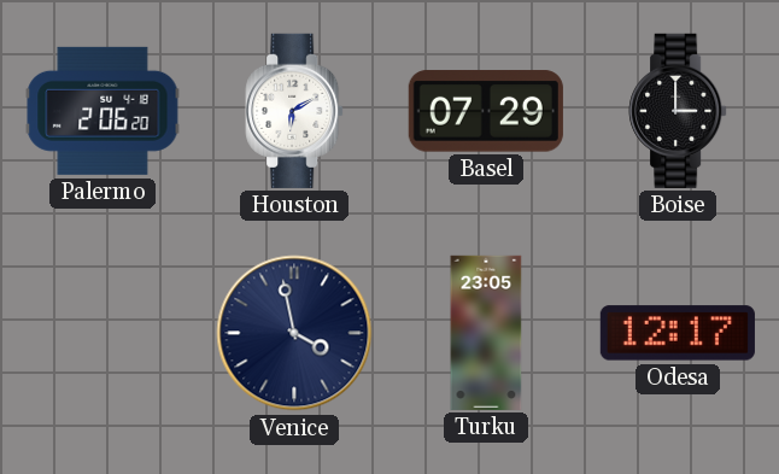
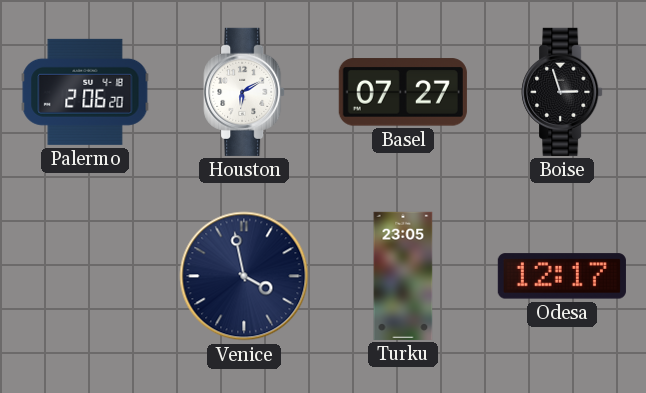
Basel: 07:29 -> 07:27
Boise: 3:00 -> 2:57
